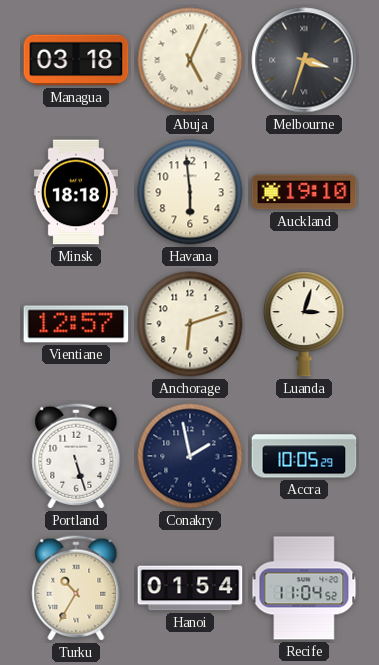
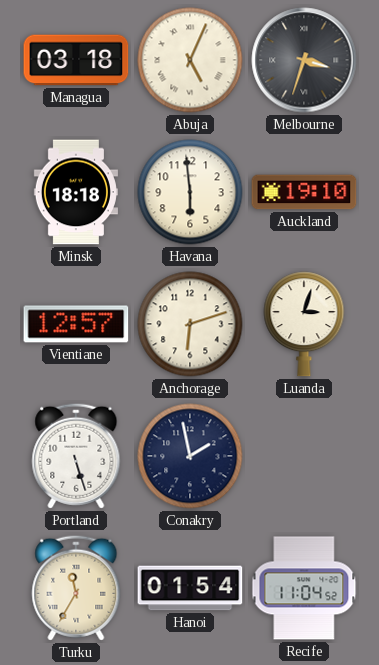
Accra: 10:05 -> none
Turku: 10:35 -> 11:35
